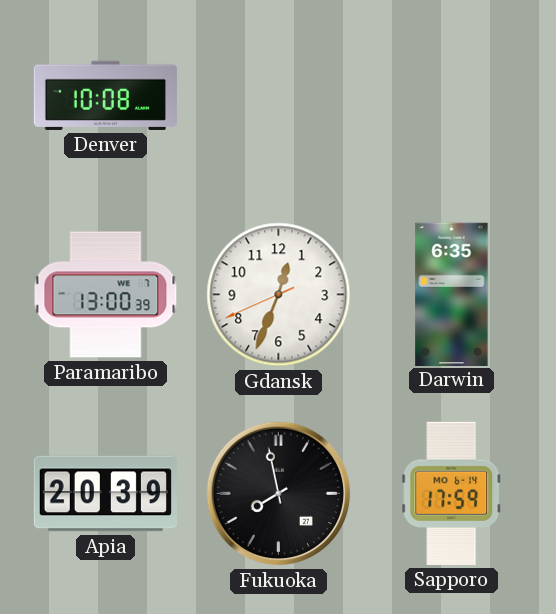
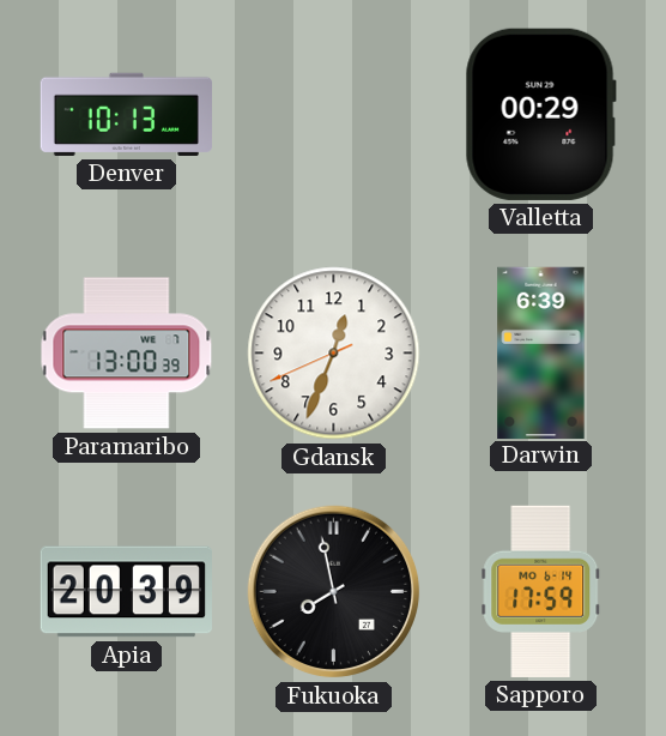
Denver: 10:08 -> 10:13
Valletta: none -> 00:29
Darwin: 6:35 -> 6:39
